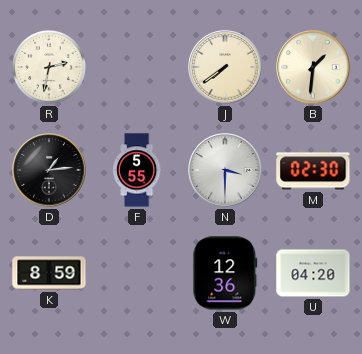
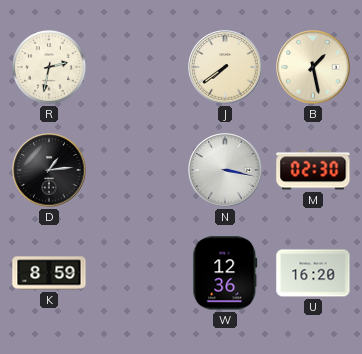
B: 1:31 -> 1:28
F: 5:55 -> none
N: 3:30 -> 3:17
U: 04:20 -> 16:20
